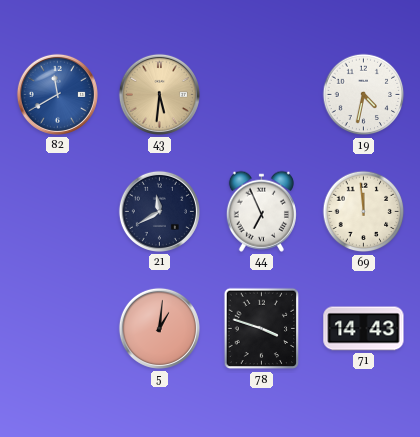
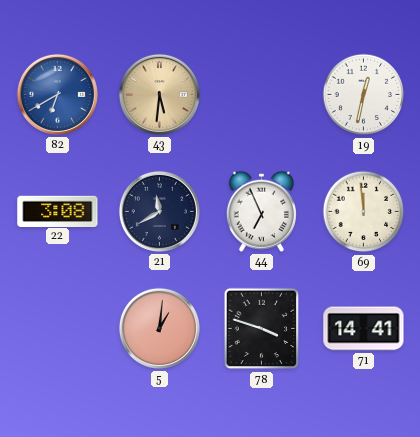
82: 11:40 -> 6:40
19: 4:32 -> 12:32
22: none -> 3:08
71: 14:43 -> 14:41
